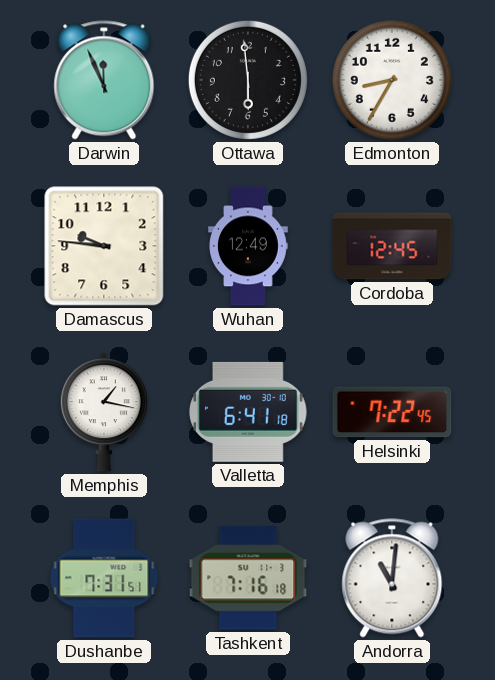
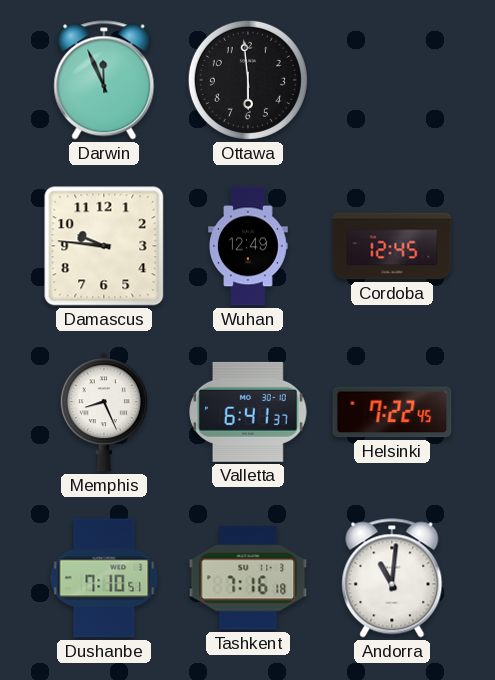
Edmonton: 8:35 -> none
Memphis: 1:17 -> 8:26
Valletta: 6:41:18 -> 6:41:37
Dushanbe: 7:31 -> 7:10
